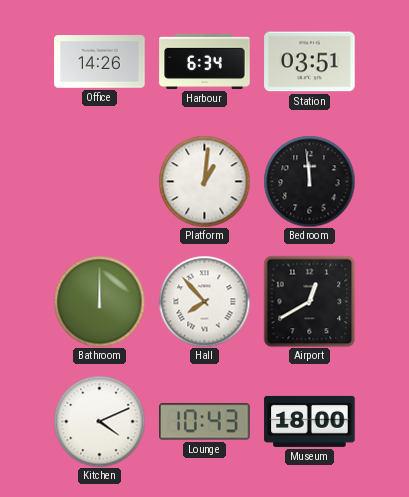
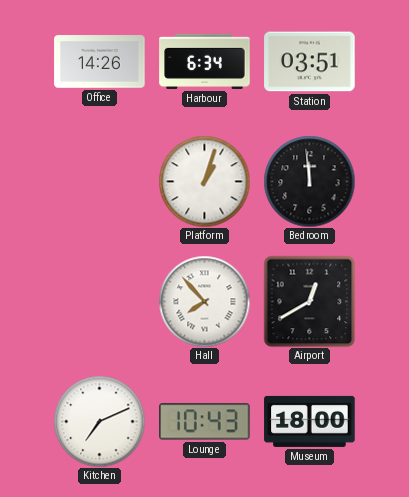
Platform: 1:01 -> 1:03
Bathroom: 12:00 -> none
Kitchen: 4:11 -> 7:11
